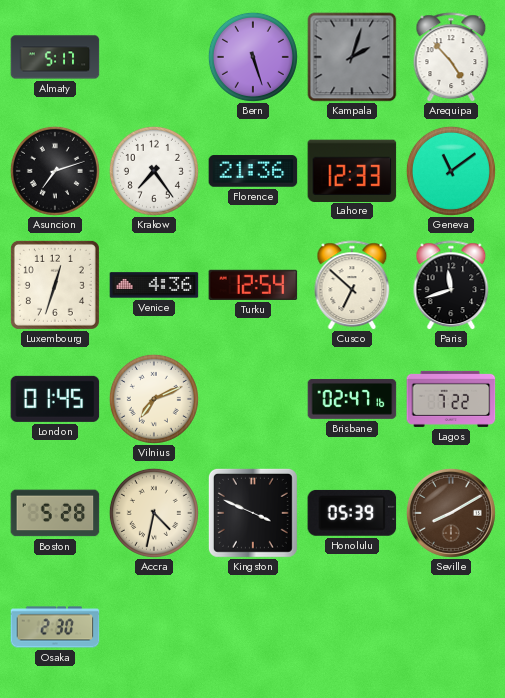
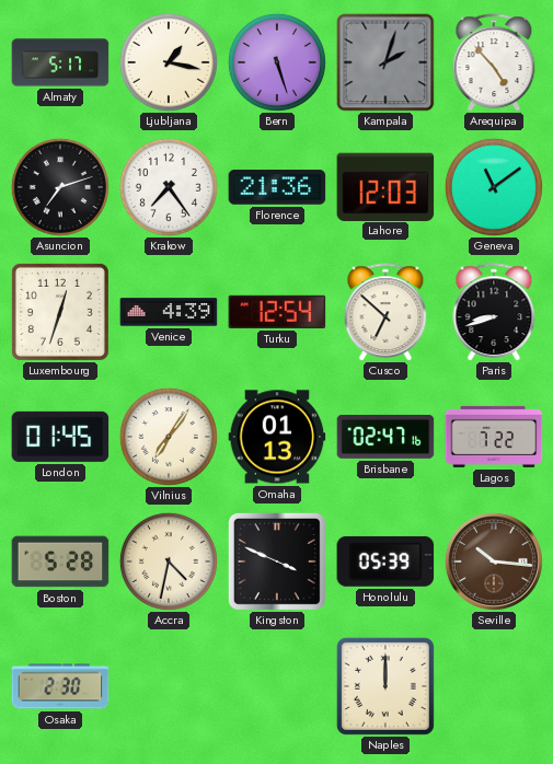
Ljubljana: none -> 1:17
Lahore: 12:33 -> 12:03
Venice: 4:36 -> 4:39
Paris: 11:42 -> 8:42
Vilnius: 7:11 -> 7:06
Omaha: none -> 01:13
Seville: 8:10 -> 10:16
Naples: none -> 12:00
